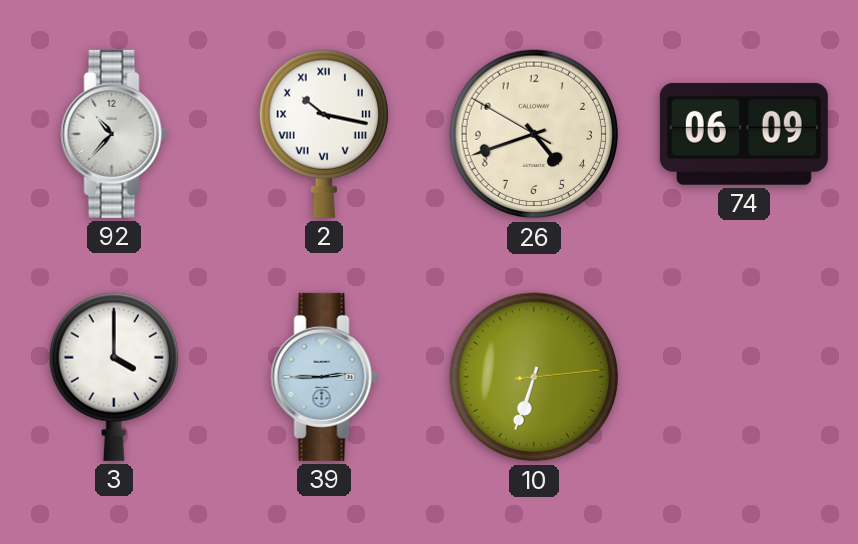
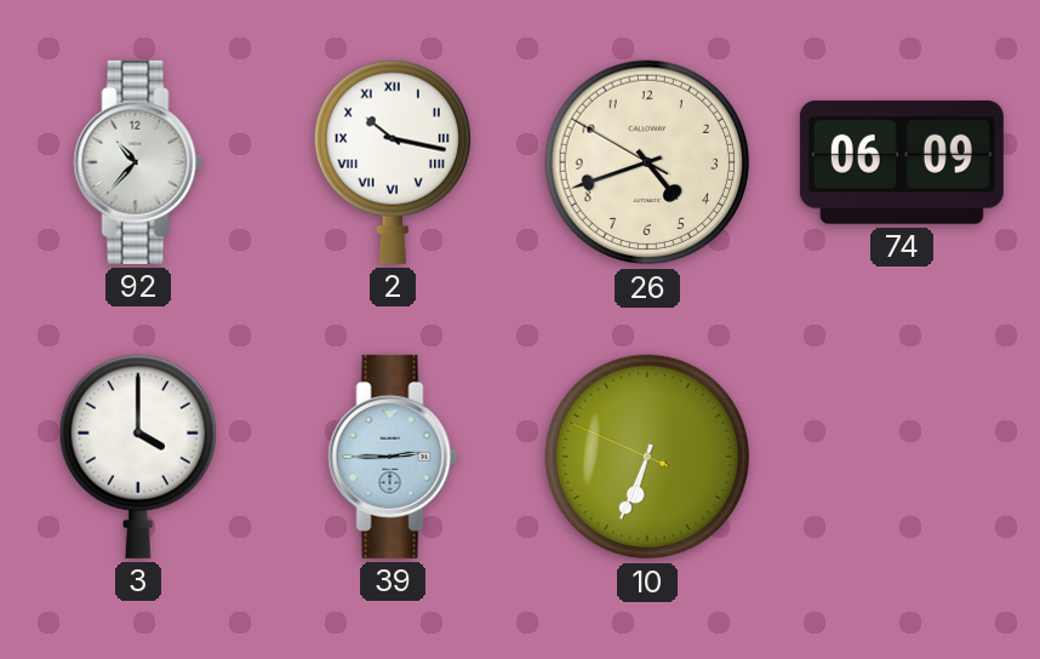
10: 6:33:14 -> 6:33:49
